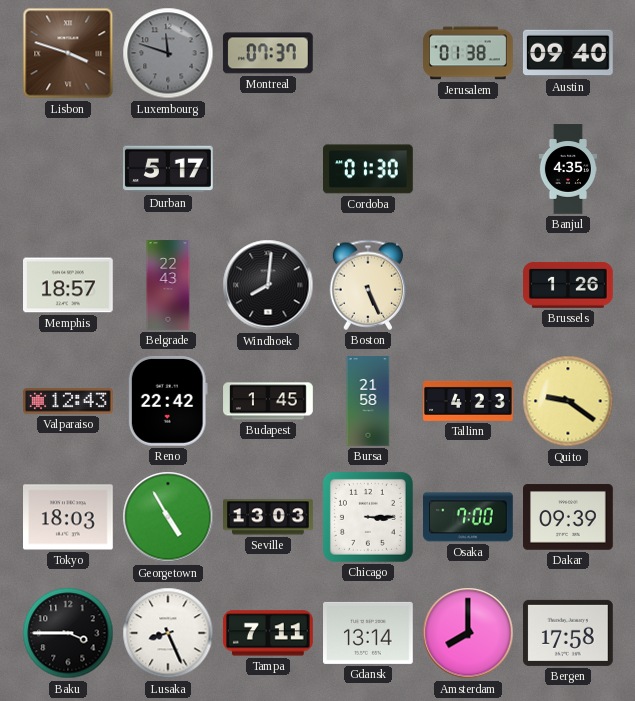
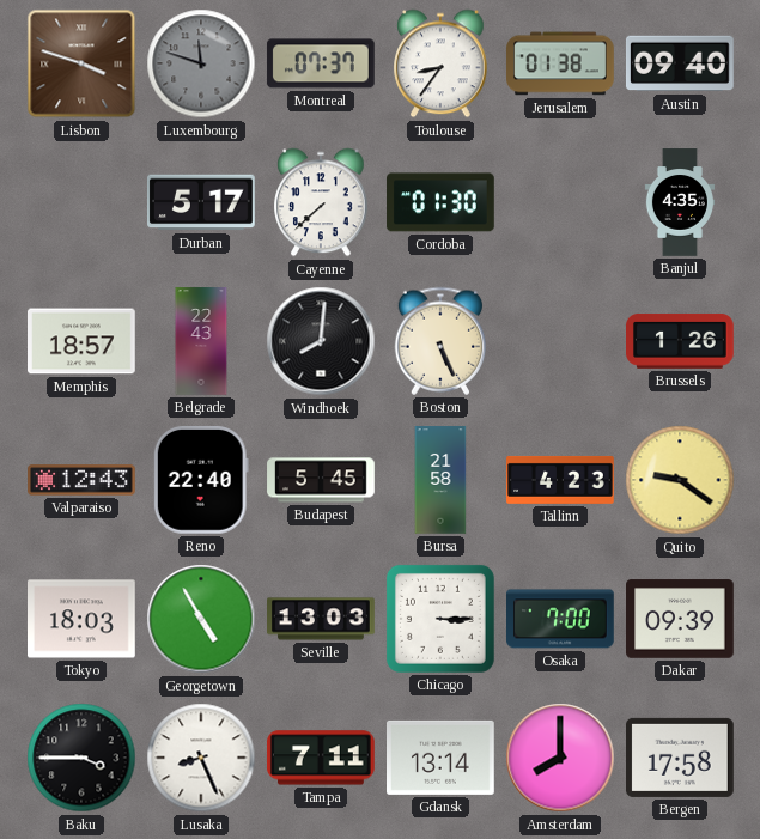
Toulouse: none -> 8:36
Cayenne: none -> 7:38
Reno: 22:42 -> 22:40
Budapest: 1:45 -> 5:45
